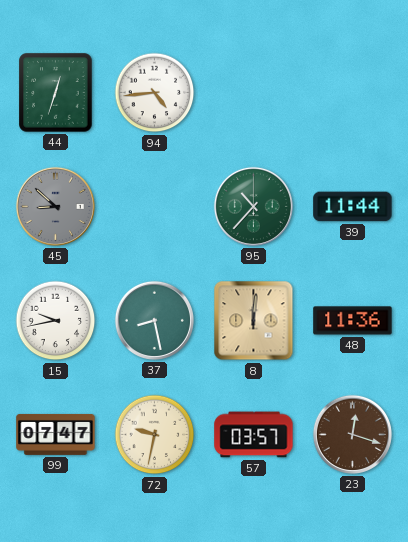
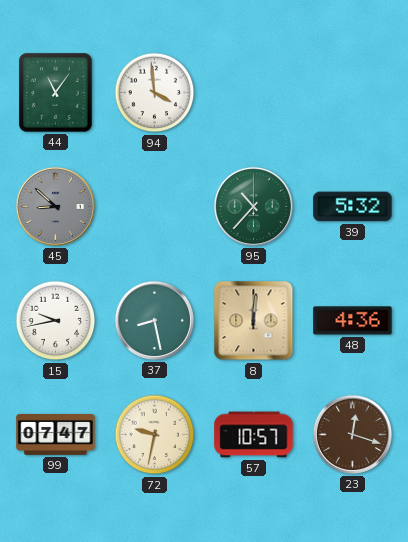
44: 12:33 -> 11:06
94: 4:44 -> 3:59
39: 11:44 -> 5:32
48: 11:36 -> 4:36
57: 03:57 -> 10:57
